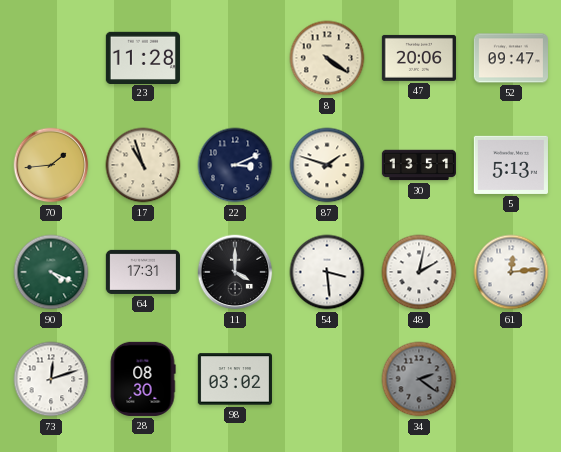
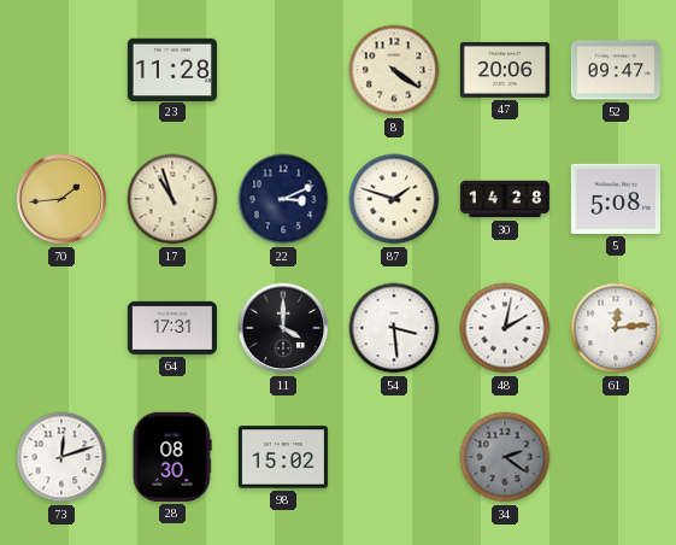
30: 13:51 -> 14:28
5: 5:13 -> 5:08
90: 4:19 -> none
98: 03:02 -> 15:02
